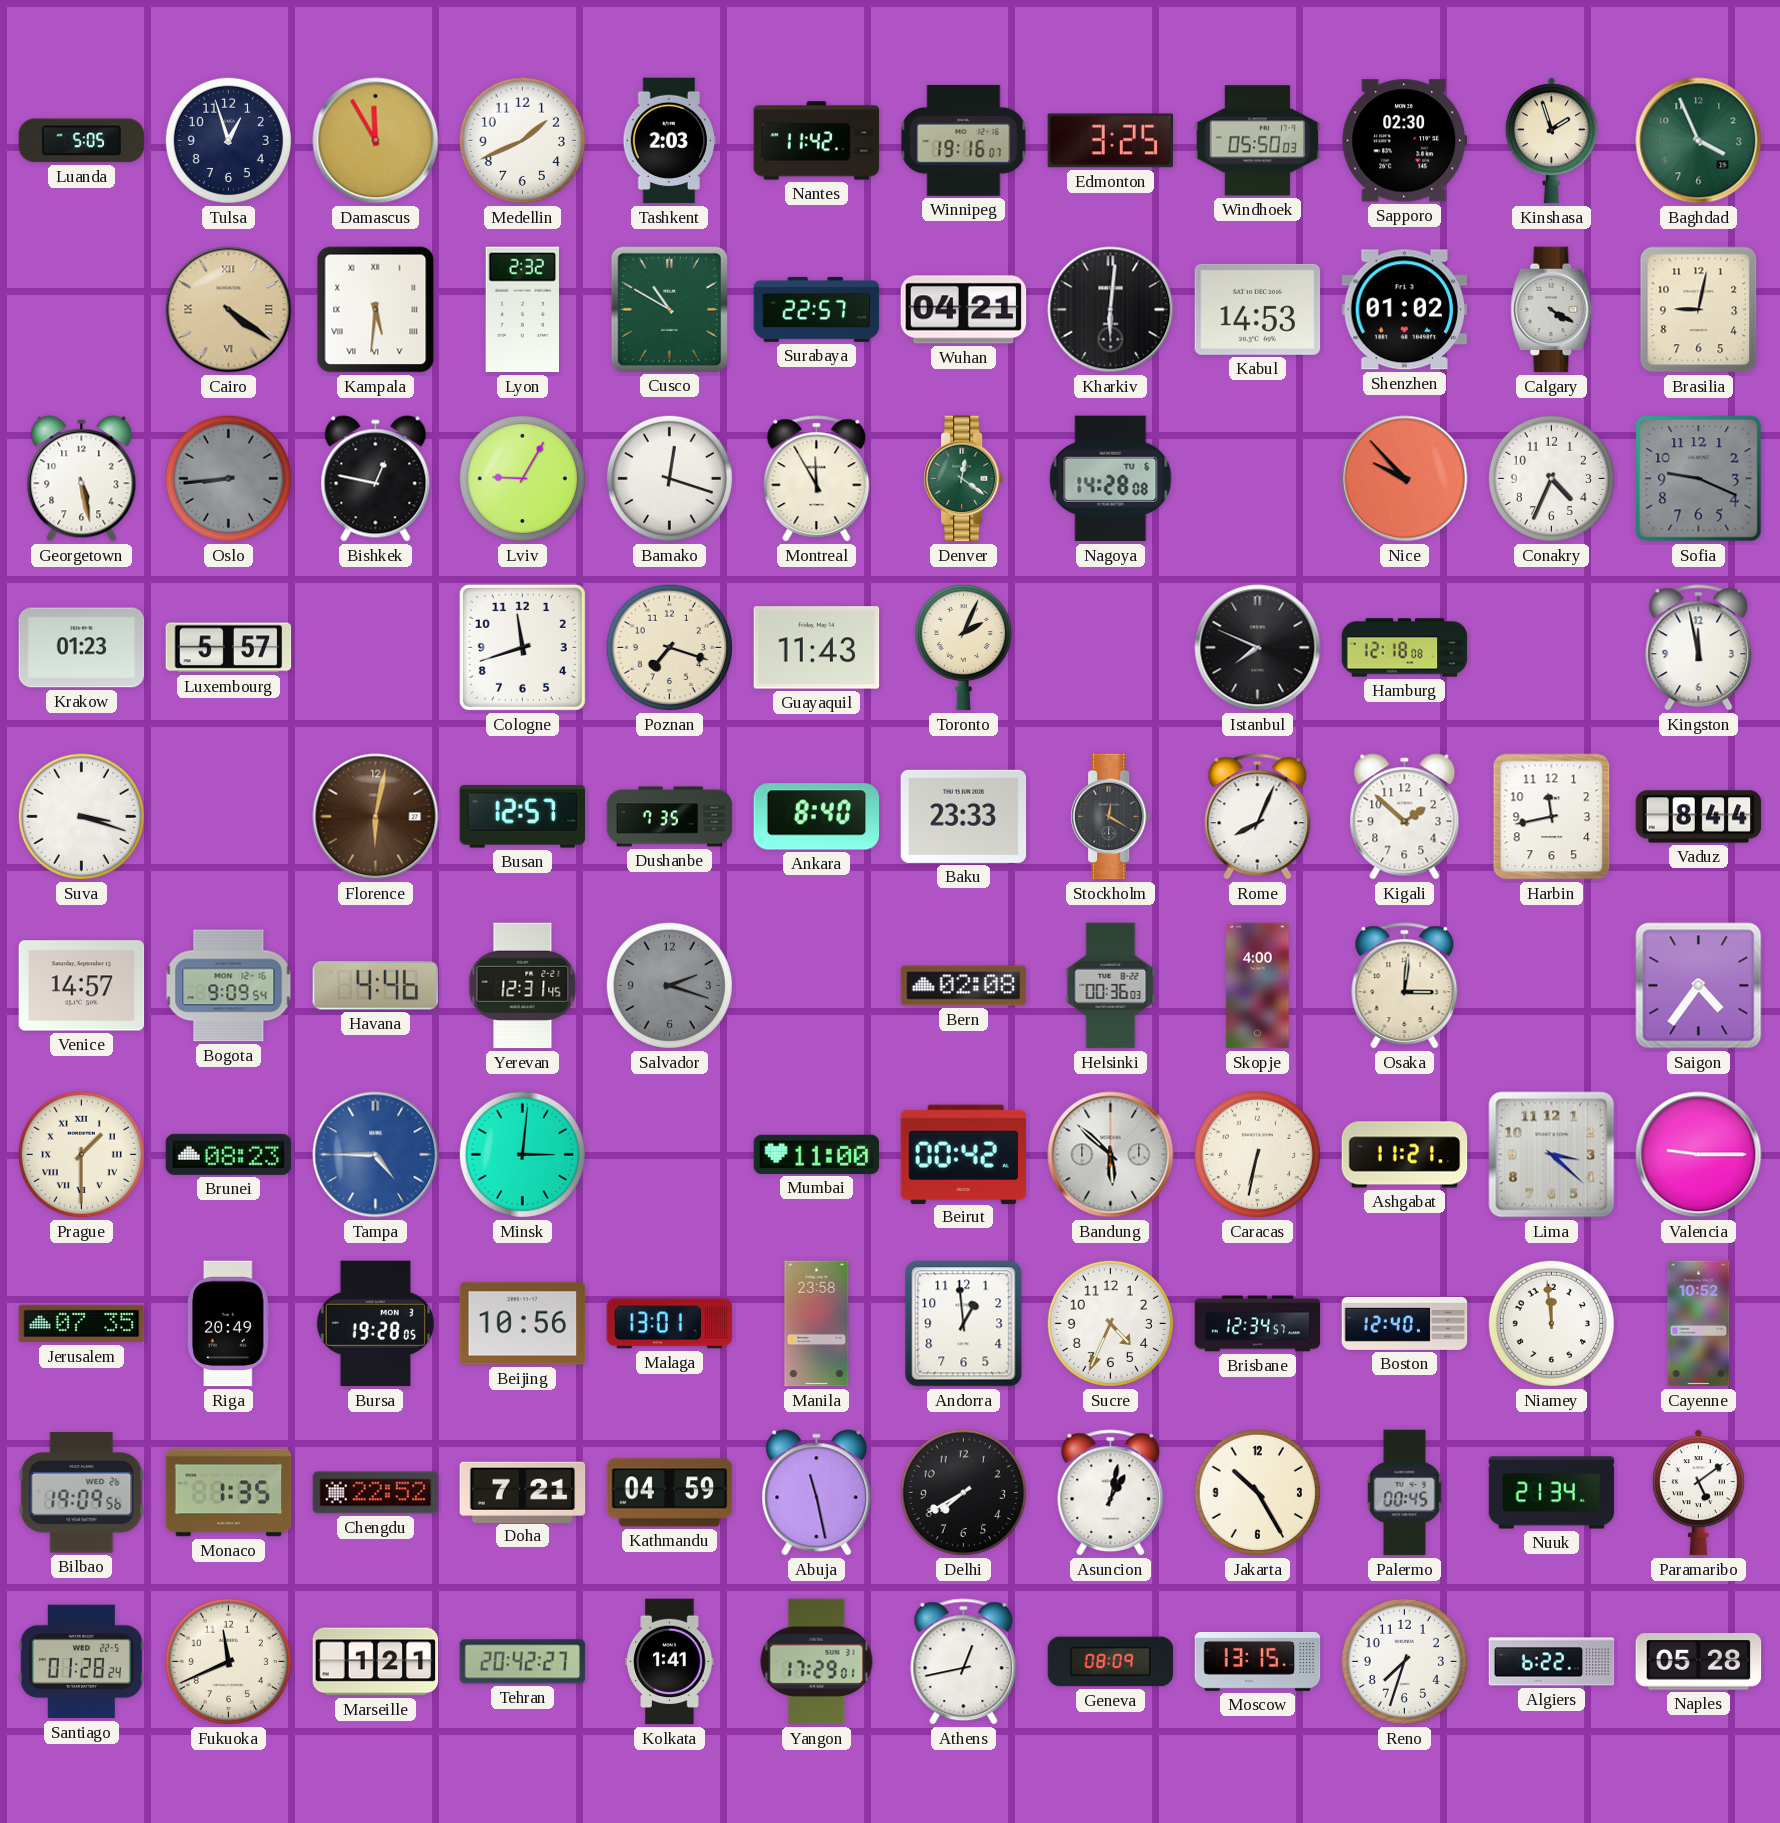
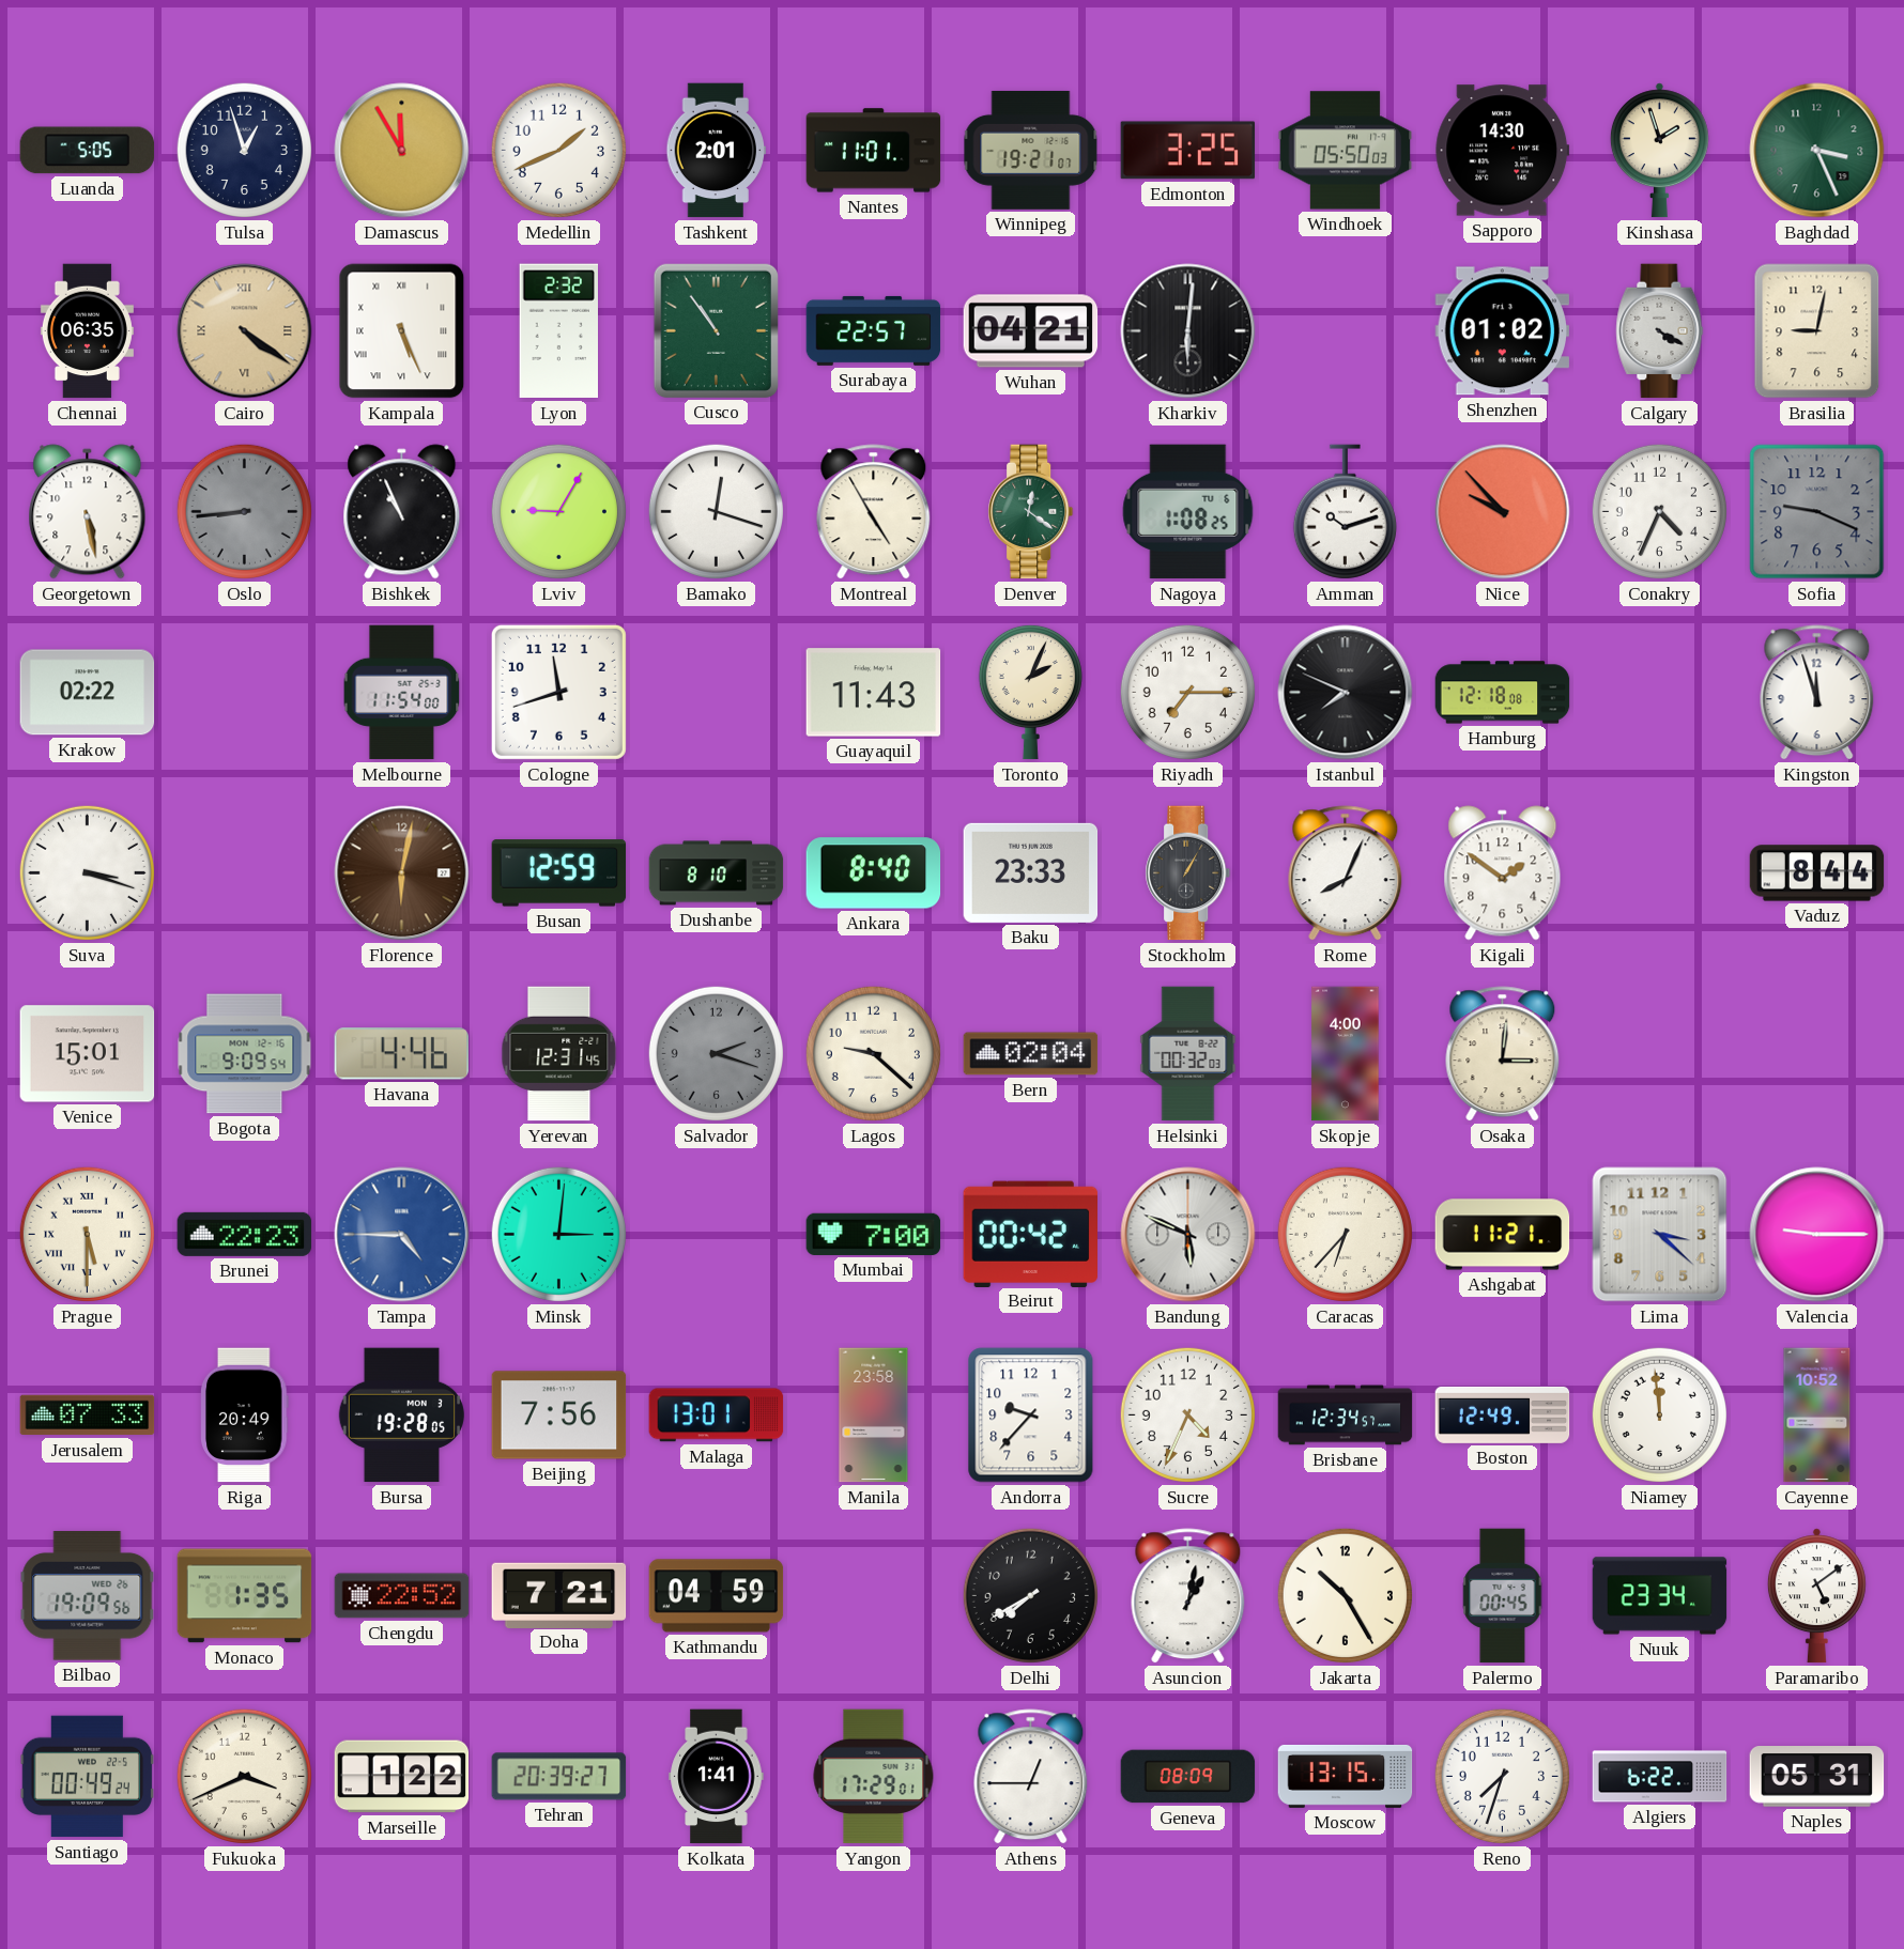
Tashkent: 2:03 -> 2:01
Nantes: 11:42 -> 11:01
Winnipeg: 19:16 -> 19:21
Sapporo: 02:30 -> 14:30
Baghdad: 3:56 -> 3:26
Chennai: none -> 06:35
Kampala: 5:31 -> 5:26
Cusco: 10:50 -> 10:54
Kabul: 14:53 -> none
Bishkek: 12:47 -> 10:56
Montreal: 11:55 -> 4:55
Nagoya: 14:28 -> 1:08
Amman: none -> 10:12
Krakow: 01:23 -> 02:22
Luxembourg: 5:57 -> none
Melbourne: none -> 11:54
Poznan: 7:18 -> none
Riyadh: none -> 7:15
Kingston: 11:58 -> 11:57
Busan: 12:57 -> 12:59
Dushanbe: 7:35 -> 8:10
Stockholm: 12:20 -> 1:05
Kigali: 1:52 -> 1:51
Harbin: 11:43 -> none
Venice: 14:57 -> 15:01
Lagos: none -> 9:22
Bern: 02:08 -> 02:04
Helsinki: 00:36 -> 00:32
Saigon: 4:36 -> none
Prague: 1:30 -> 5:30
Brunei: 08:23 -> 22:23
Mumbai: 11:00 -> 7:00
Bandung: 5:52 -> 5:49
Caracas: 6:32 -> 6:37
Jerusalem: 07:35 -> 07:33
Beijing: 10:56 -> 7:56
Andorra: 12:59 -> 9:37
Boston: 12:40 -> 12:49
Abuja: 11:28 -> none
Nuuk: 21:34 -> 23:34
Santiago: 01:28 -> 00:49
Fukuoka: 11:41 -> 3:41
Marseille: 1:21 -> 1:22
Tehran: 20:42 -> 20:39
Athens: 12:43 -> 12:45
Naples: 05:28 -> 05:31
